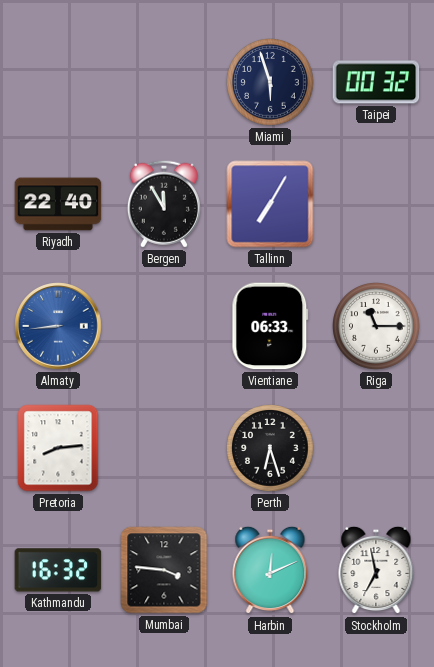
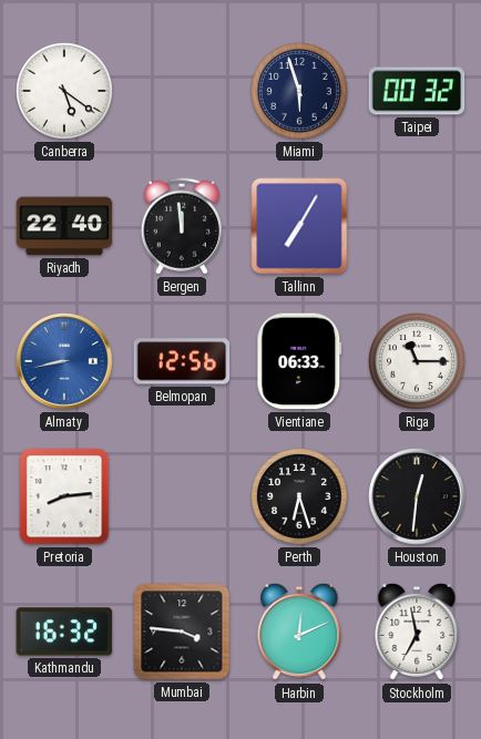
Canberra: none -> 5:21
Bergen: 11:55 -> 11:59
Almaty: 8:44 -> 8:43
Belmopan: none -> 12:56
Houston: none -> 12:31
